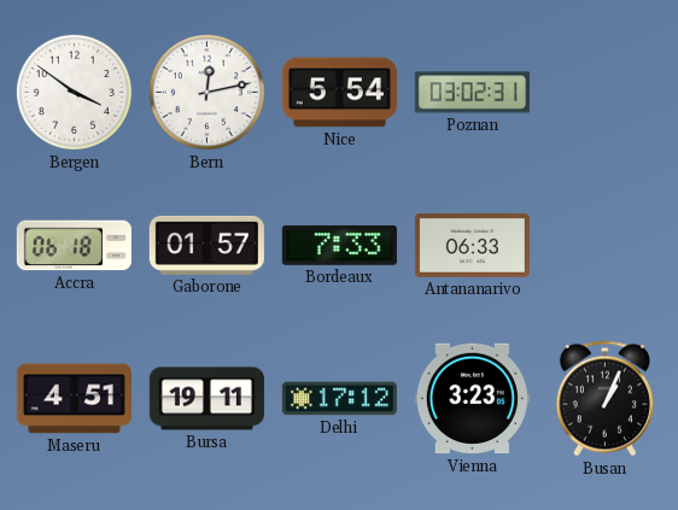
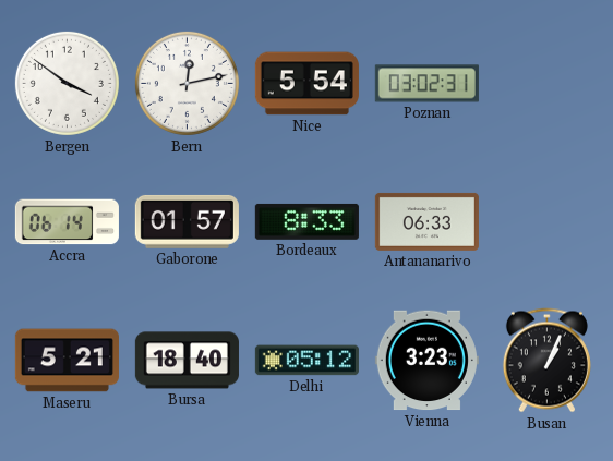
Accra: 06:18 -> 06:14
Bordeaux: 7:33 -> 8:33
Maseru: 4:51 -> 5:21
Bursa: 19:11 -> 18:40
Delhi: 17:12 -> 05:12
